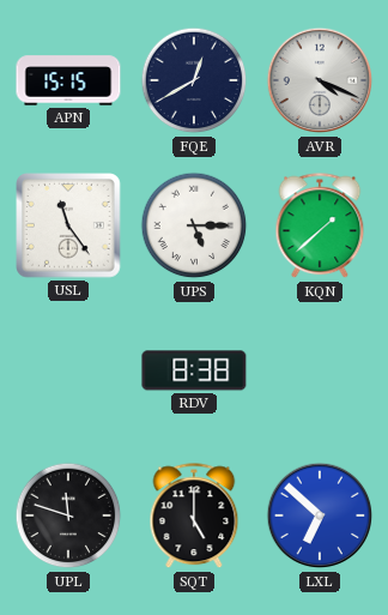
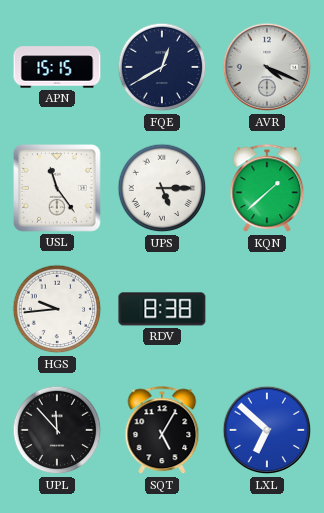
HGS: none -> 9:44
UPL: 11:48 -> 11:53
SQT: 5:00 -> 5:05
